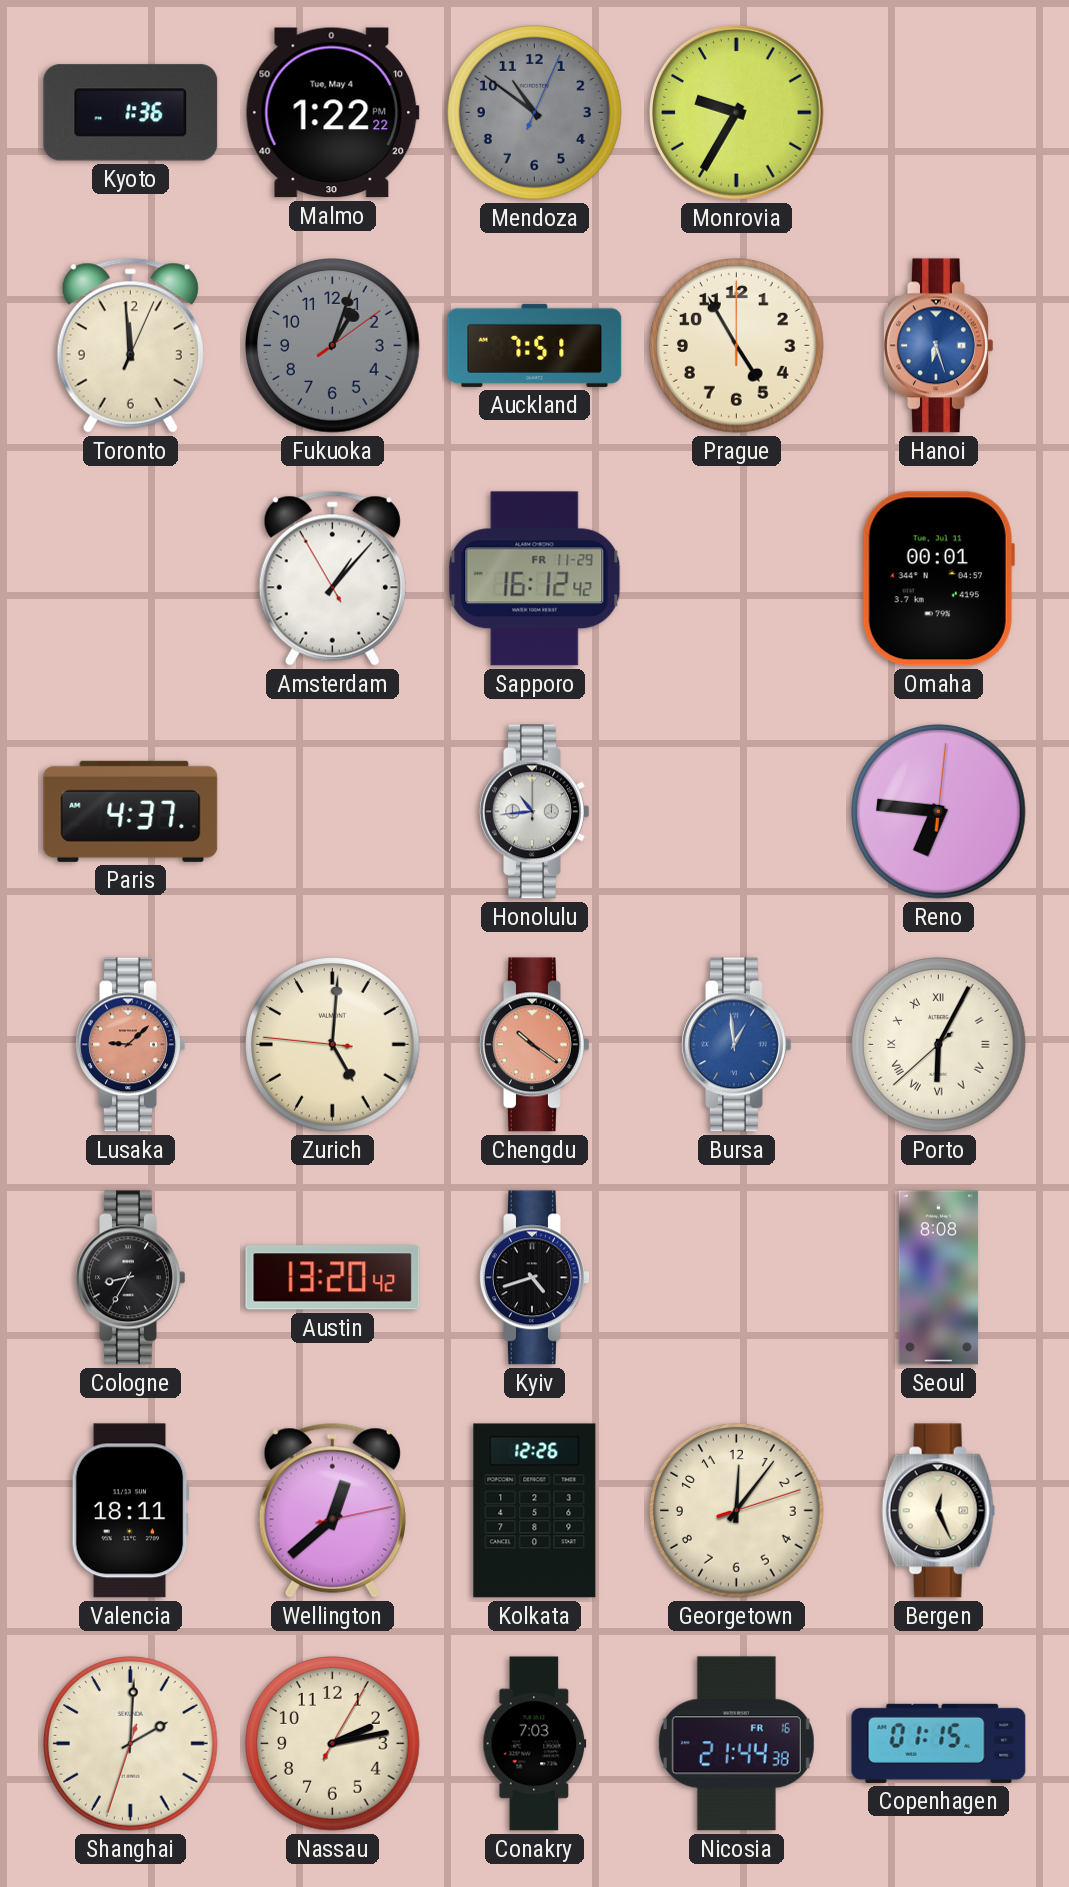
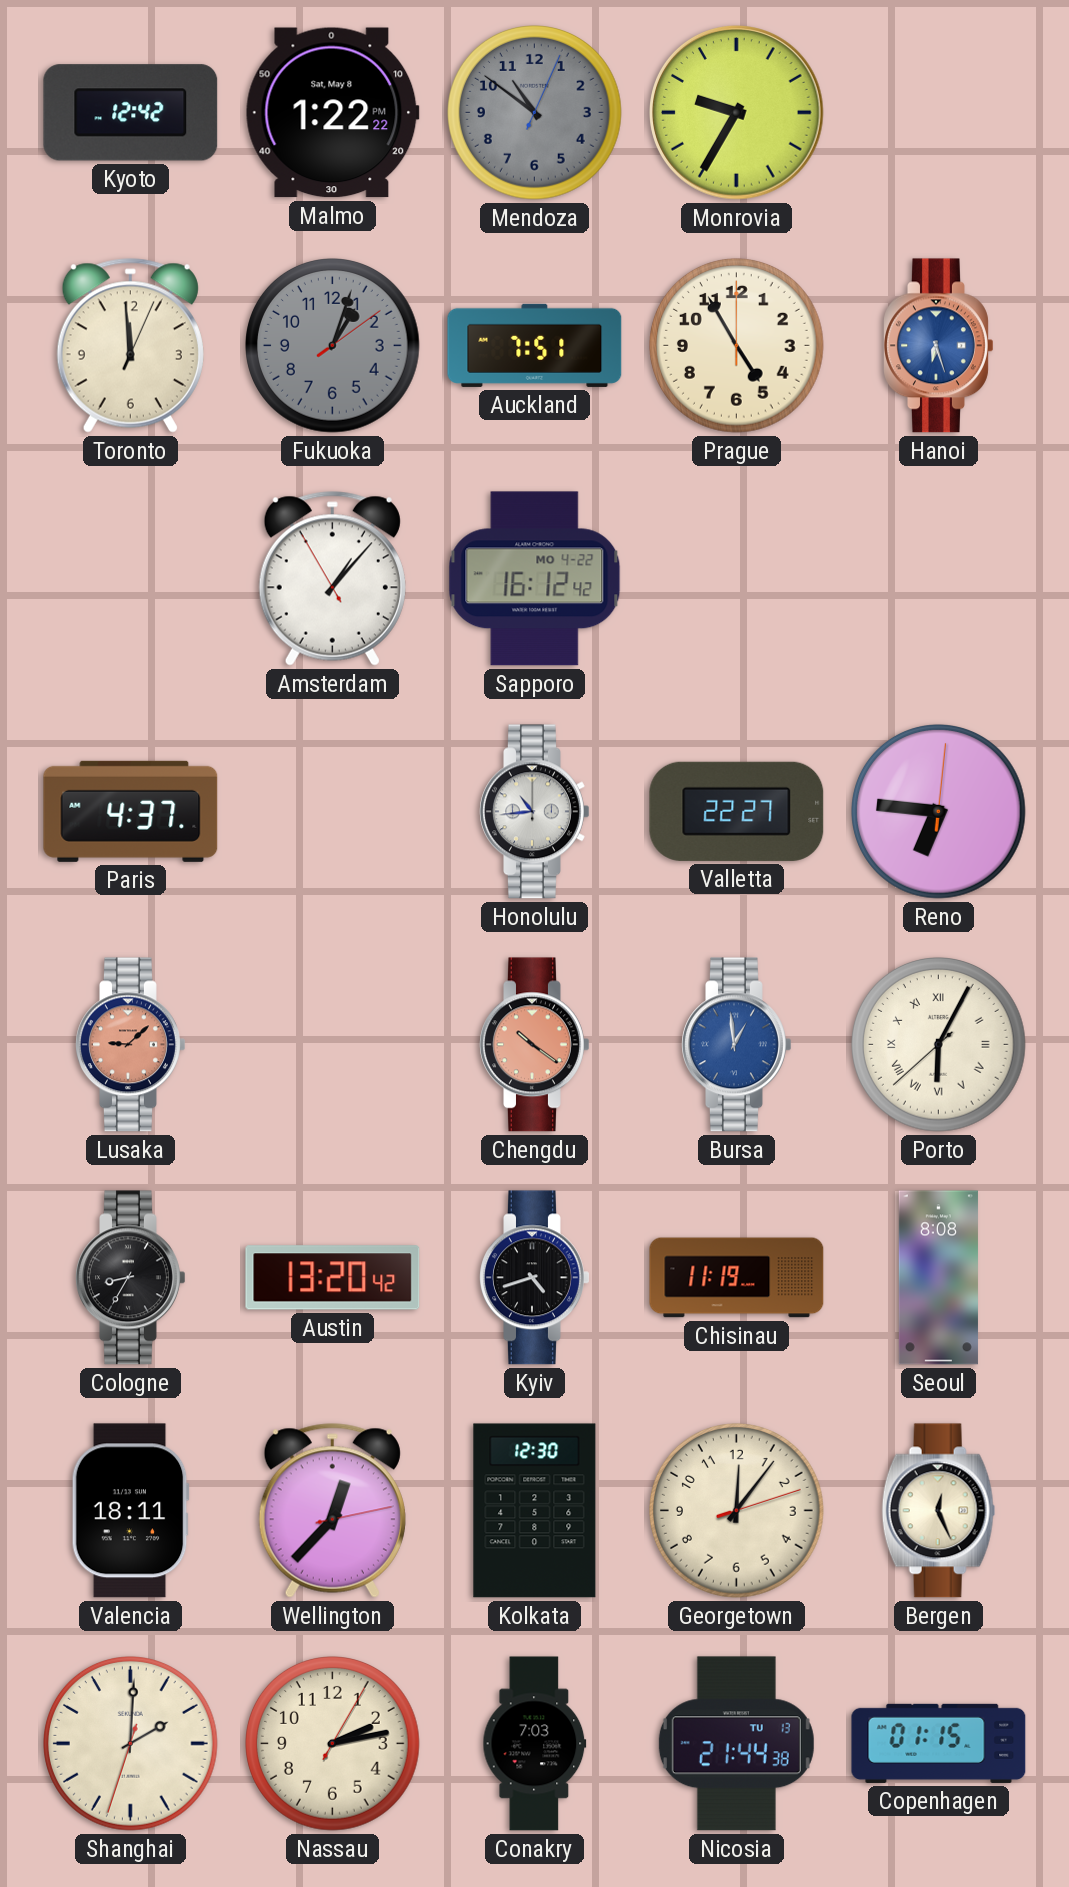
Kyoto: 1:36 -> 12:42
Malmo date: Tue, May 4 -> Sat, May 8
Sapporo date: FR 11-29 -> MO 4-22
Omaha: 00:01 -> none
Valletta: none -> 22:27
Zurich: 5:00 -> none
Chisinau: none -> 11:19
Wellington: 12:38 -> 12:37
Kolkata: 12:26 -> 12:30
Nicosia date: FR 16 -> TU 13
